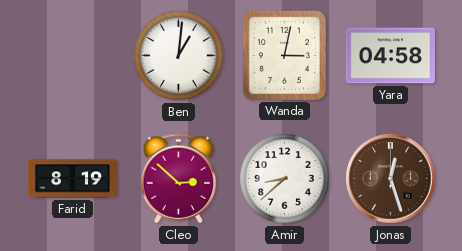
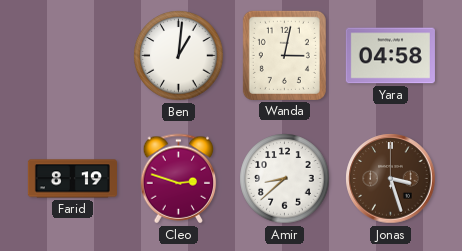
Cleo: 2:52 -> 2:48
Jonas: 12:27 -> 3:27
